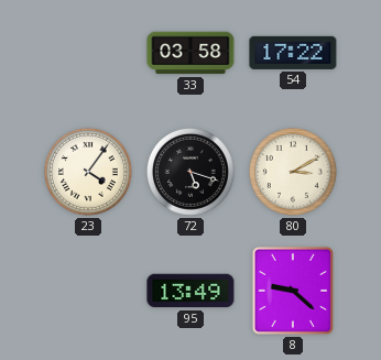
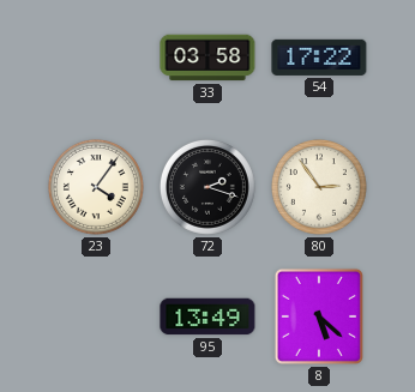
72: 5:18 -> 2:18
80: 3:10 -> 2:54
8: 9:22 -> 5:22
